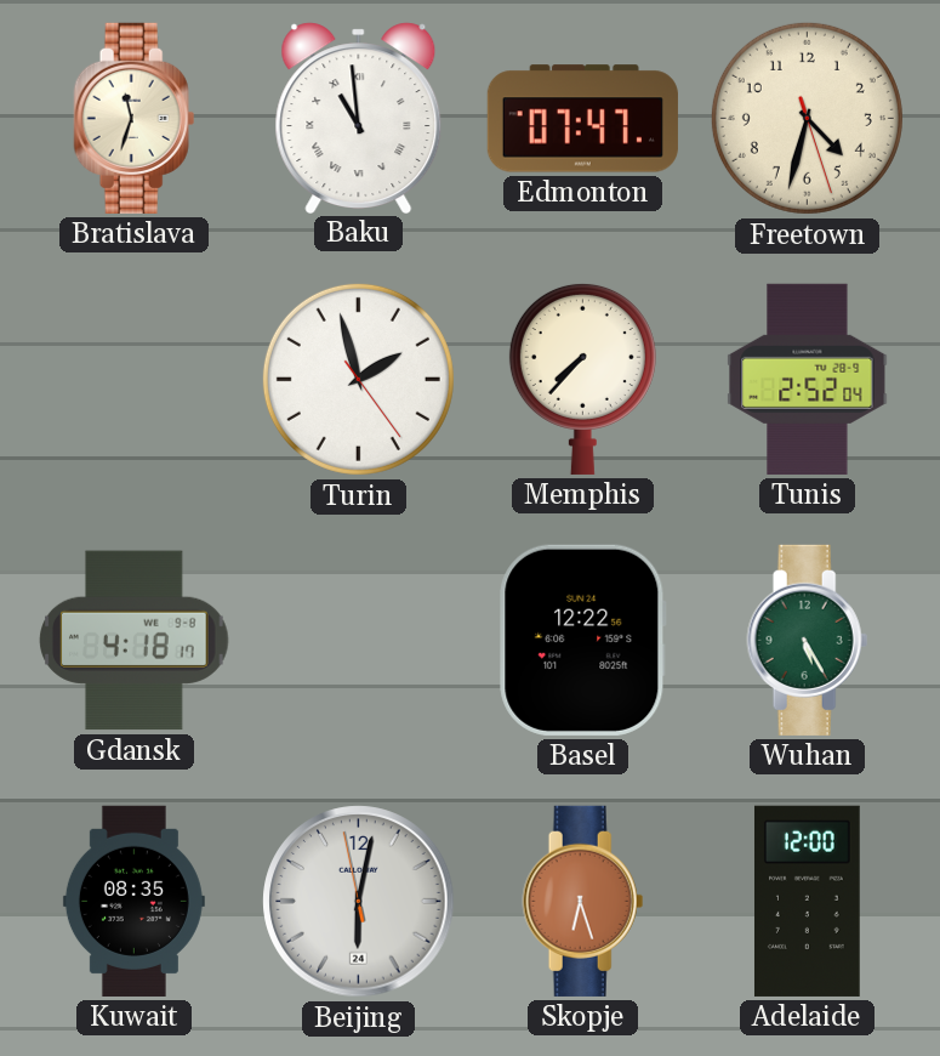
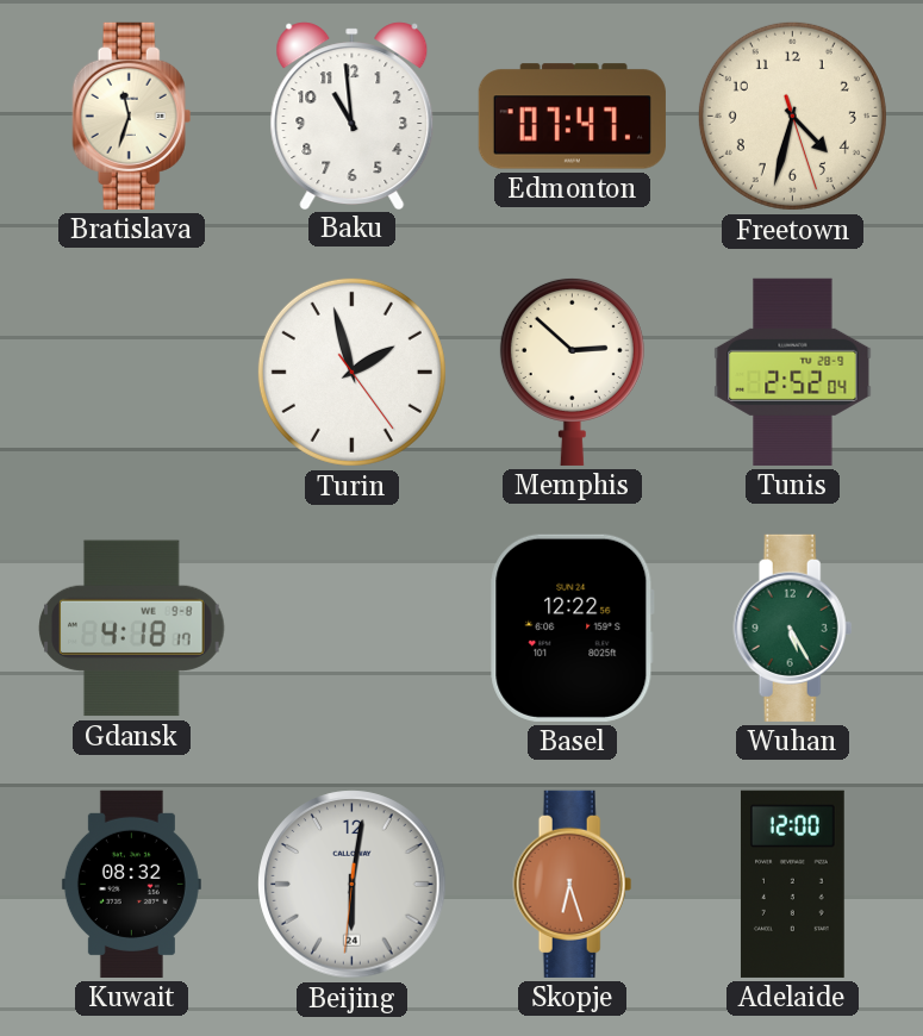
Baku numerals: Roman -> Arabic
Memphis: 7:37 -> 2:52
Kuwait: 08:35 -> 08:32
Beijing: 6:01:58 -> 6:01:31
